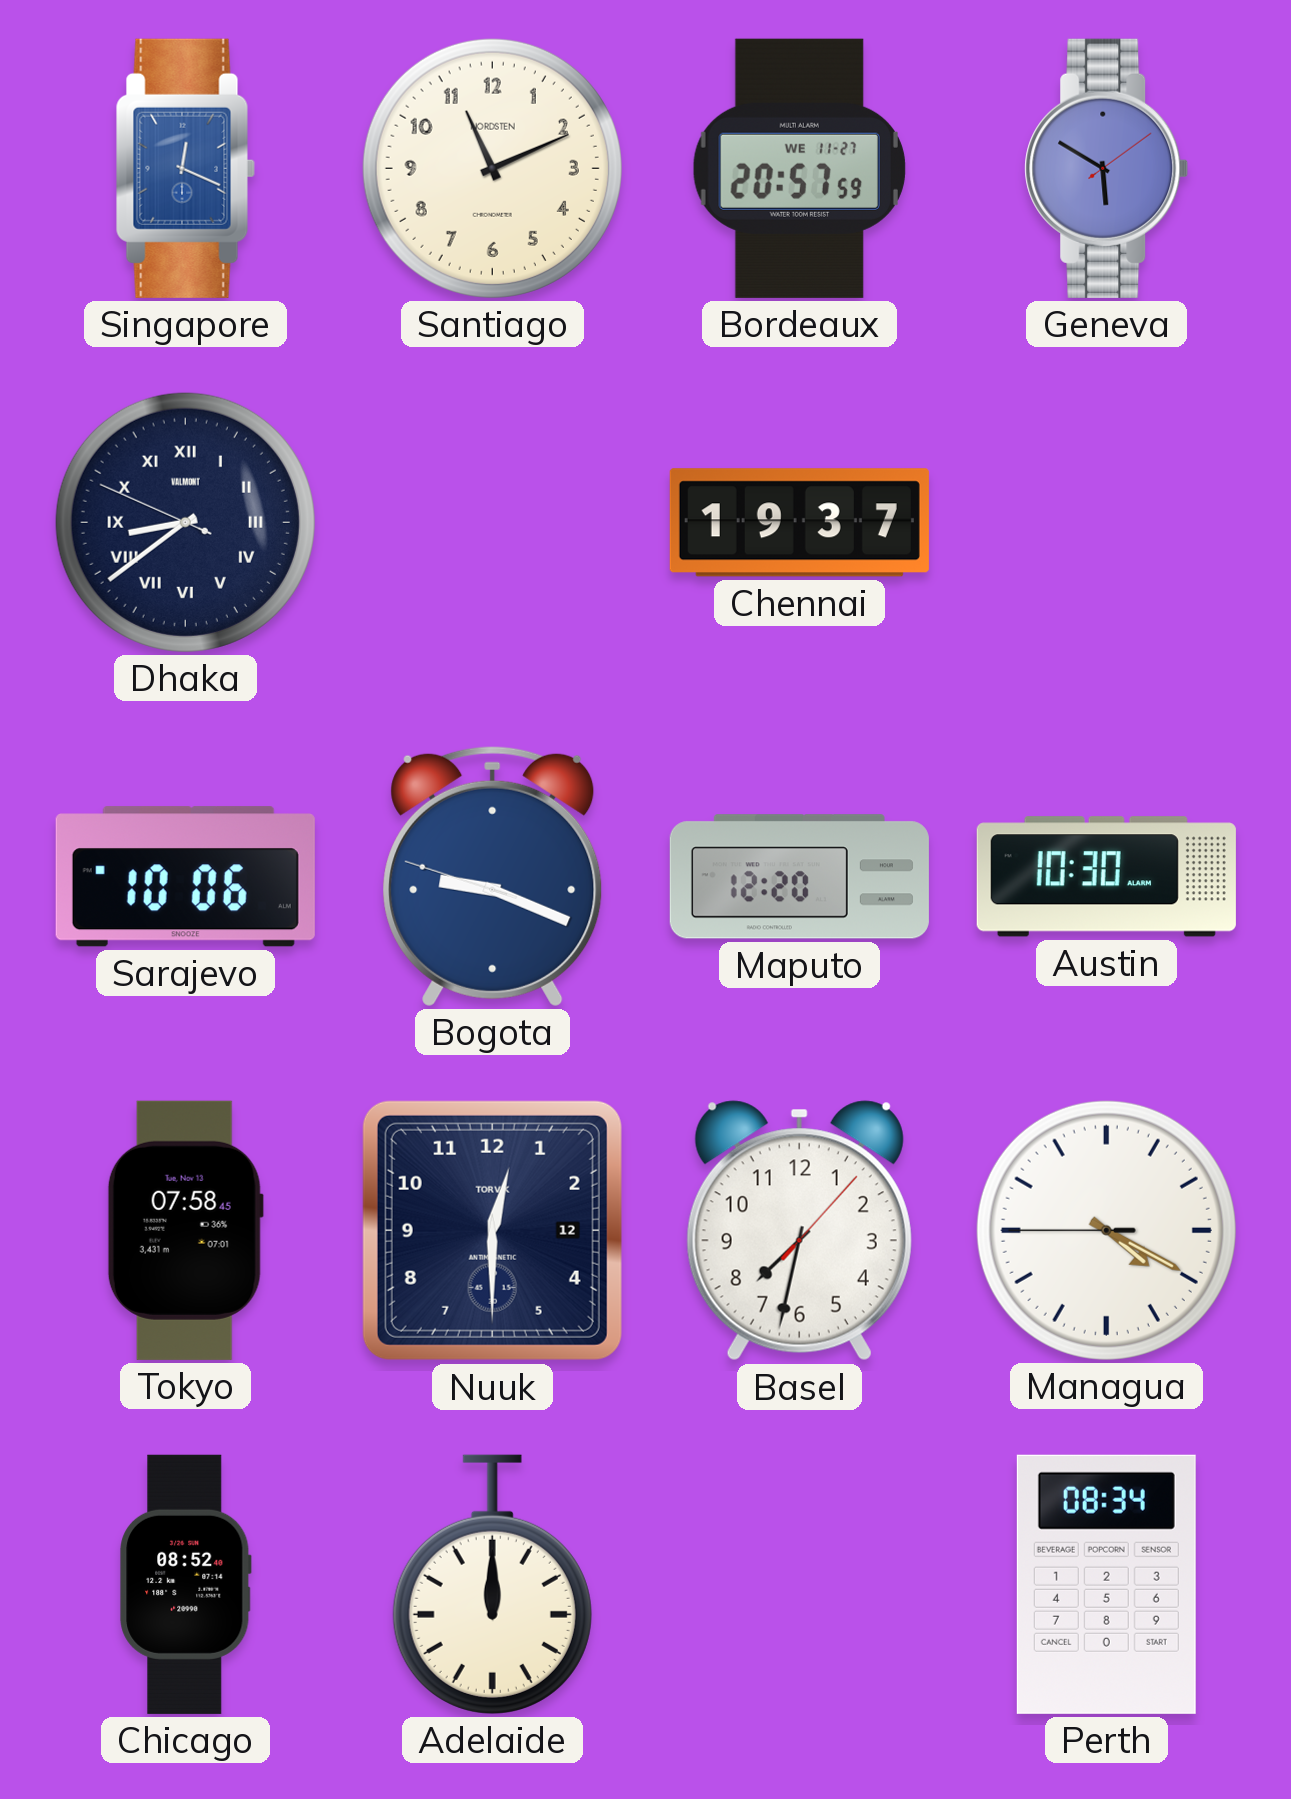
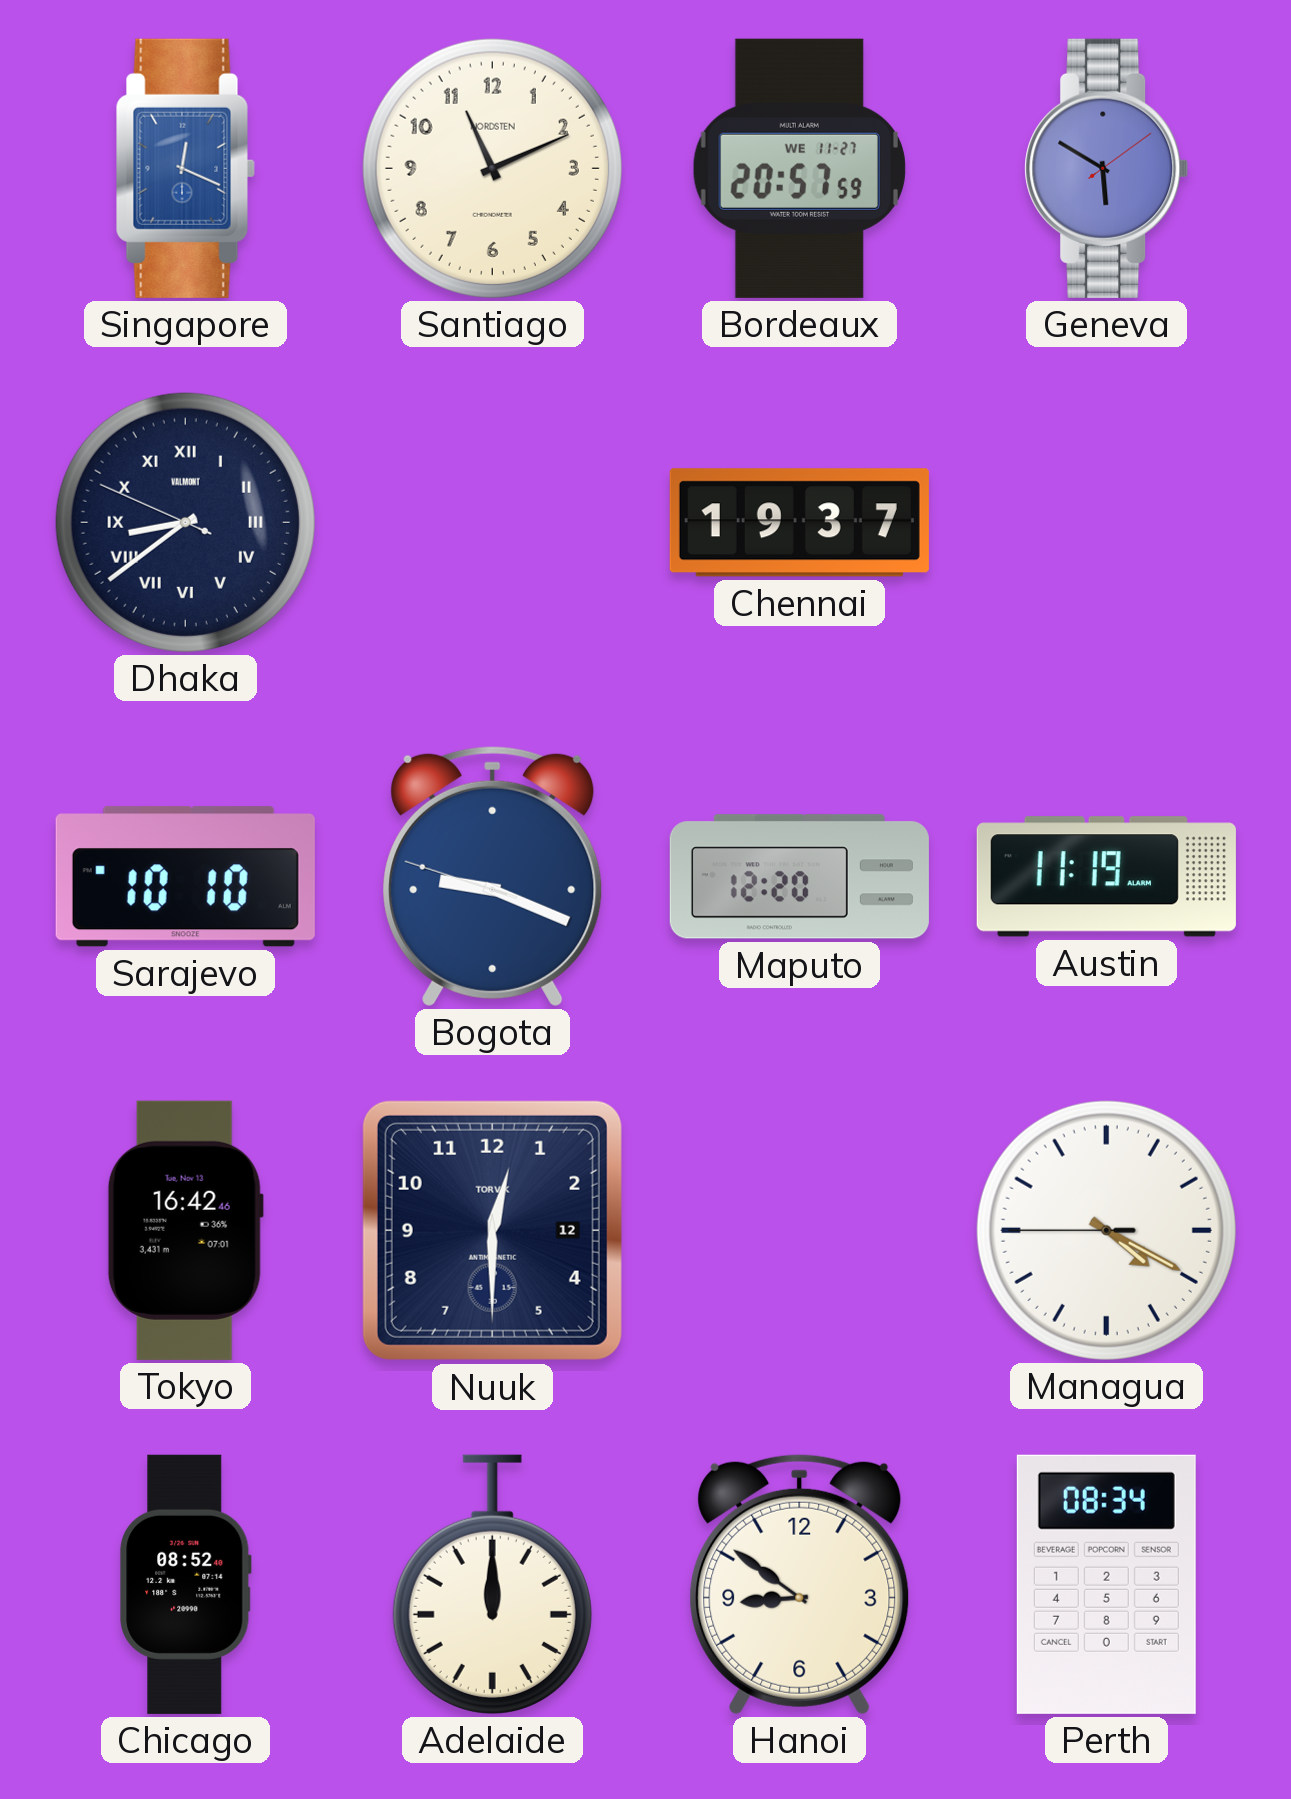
Sarajevo: 10:06 -> 10:10
Austin: 10:30 -> 11:19
Tokyo: 07:58 -> 16:42
Basel: 7:32 -> none
Hanoi: none -> 8:51
